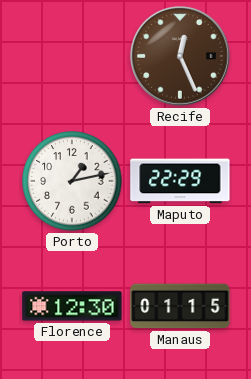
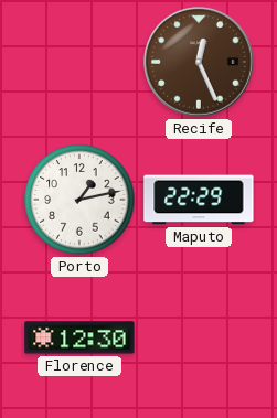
Manaus: 01:15 -> none
